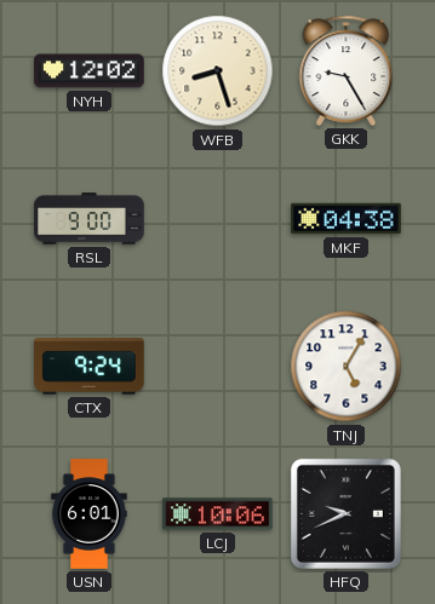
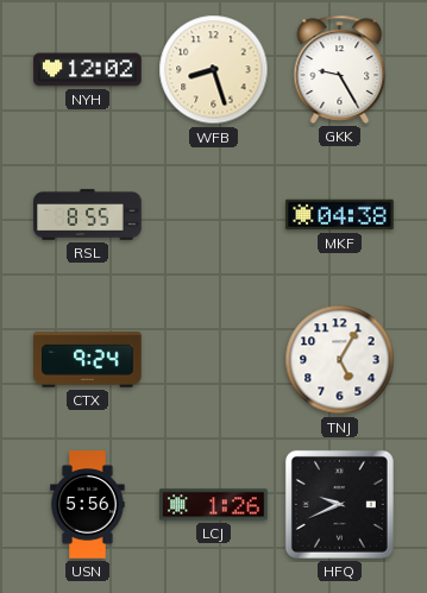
RSL: 9:00 -> 8:55
USN: 6:01 -> 5:56
LCJ: 10:06 -> 1:26
